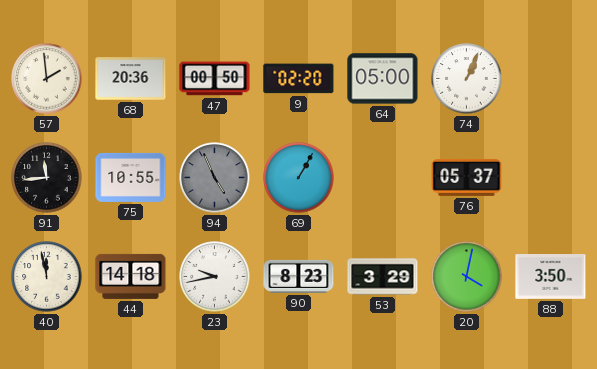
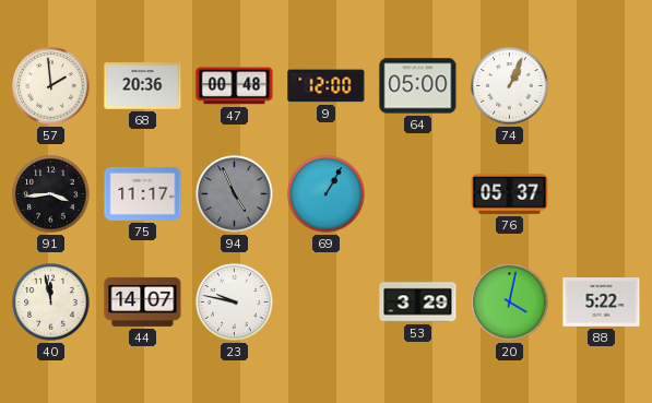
47: 00:50 -> 00:48
9: 02:20 -> 12:00
91: 11:44 -> 3:44
75: 10:55 -> 11:17
44: 14:18 -> 14:07
23: 9:43 -> 9:47
90: 8:23 -> none
88: 3:50 -> 5:22
